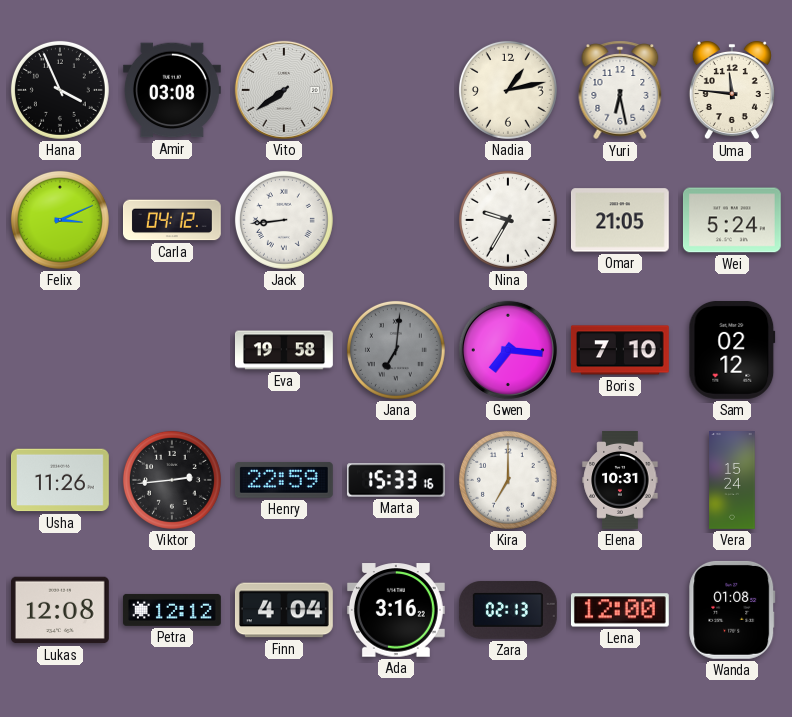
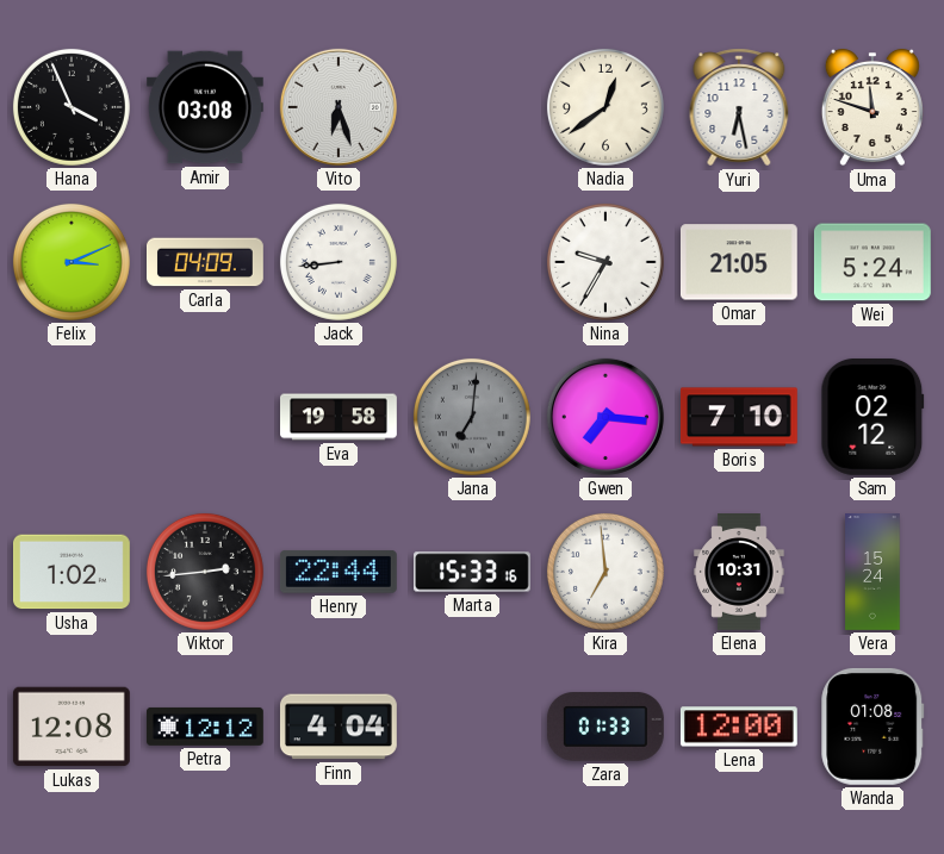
Vito: 7:39 -> 6:27
Nadia: 1:13 -> 12:39
Uma: 11:46 -> 11:48
Carla: 04:12 -> 04:09
Usha: 11:26 -> 1:02
Henry: 22:59 -> 22:44
Kira: 7:00 -> 6:59
Ada: 3:16 -> none
Zara: 02:13 -> 01:33
